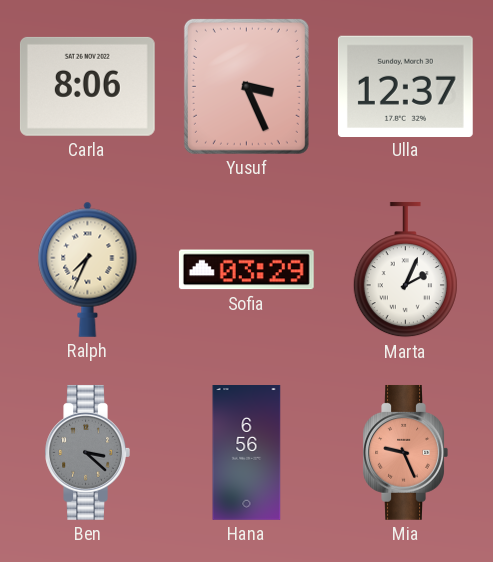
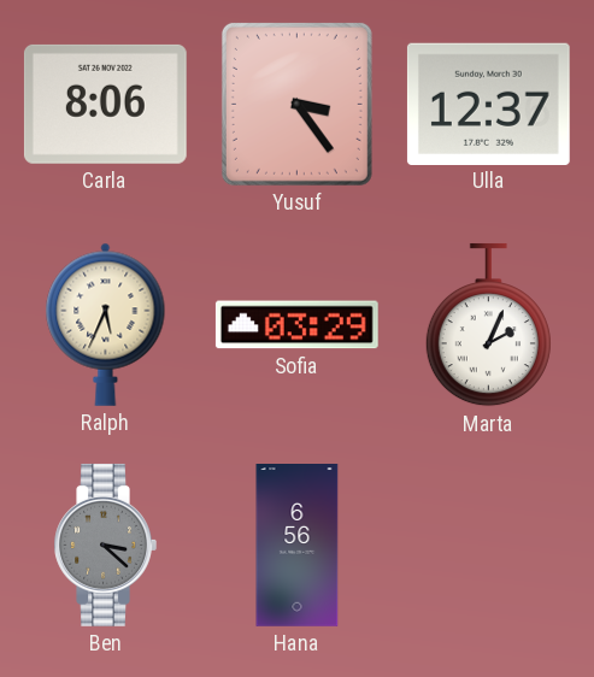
Yusuf: 3:26 -> 3:24
Ralph: 7:34 -> 5:34
Mia: 9:26 -> none
